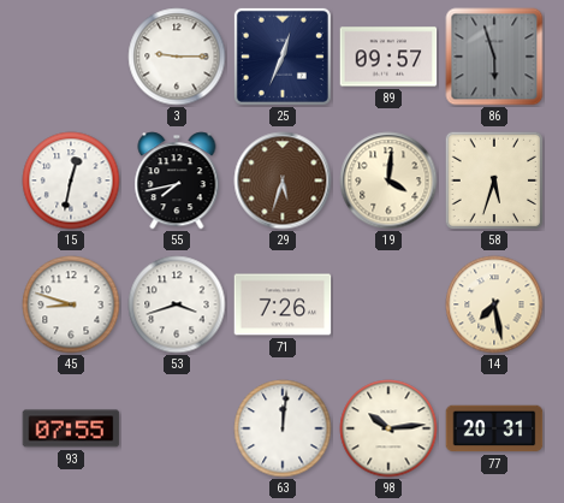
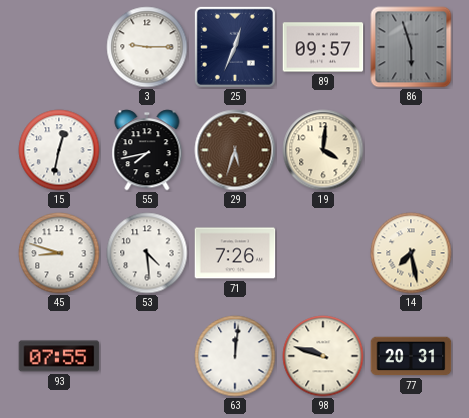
58: 5:33 -> none
53: 3:42 -> 4:29
98: 10:14 -> 9:48
